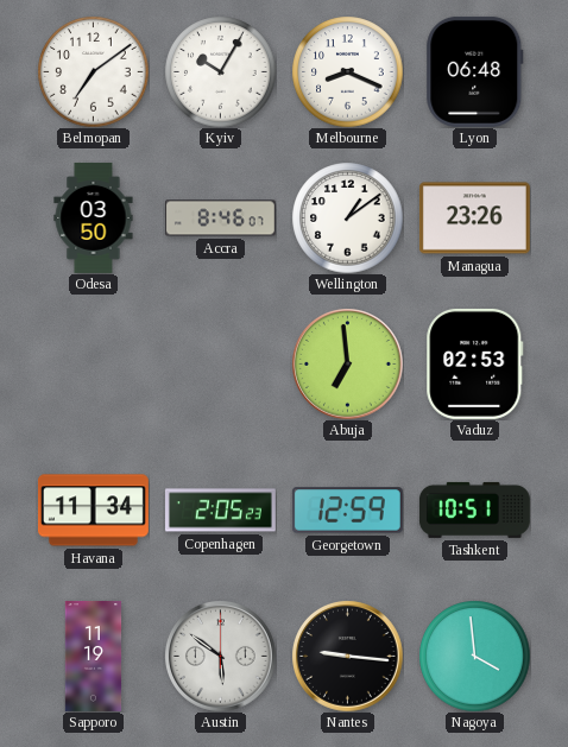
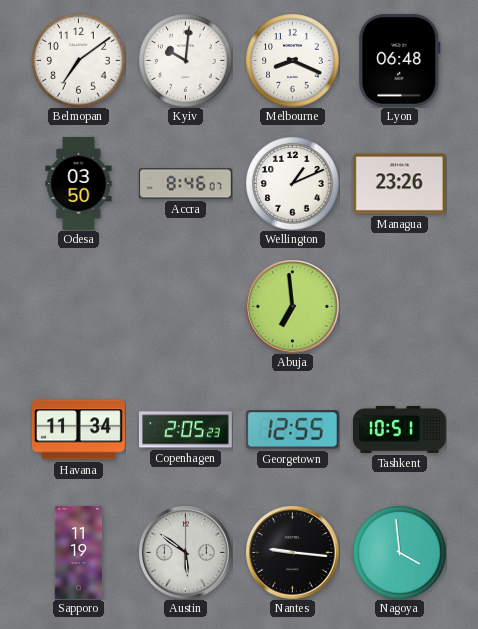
Kyiv: 10:05 -> 10:01
Wellington: 1:09 -> 1:11
Vaduz: 02:53 -> none
Georgetown: 12:59 -> 12:55
